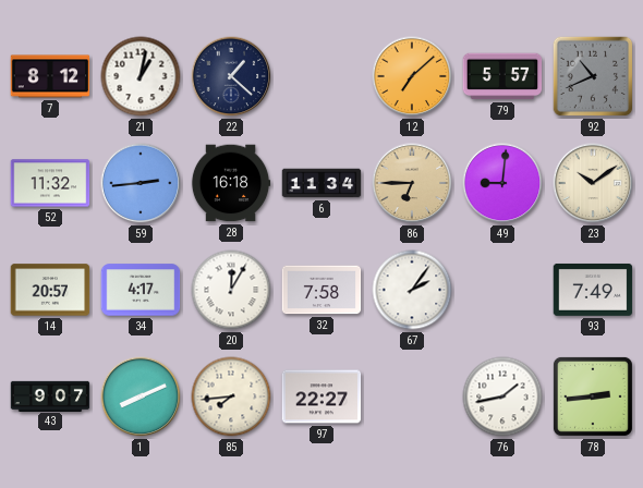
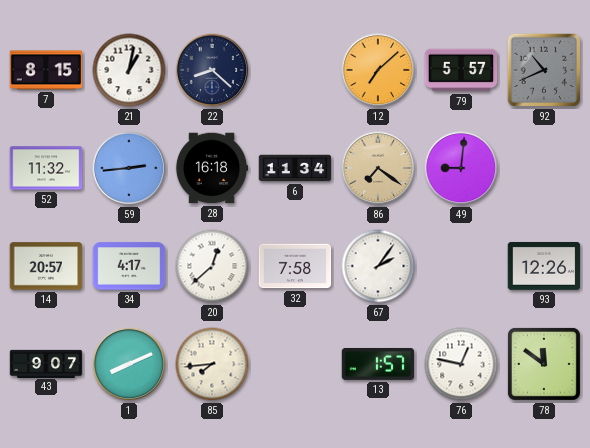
7: 8:12 -> 8:15
22: 1:22 -> 8:22
86: 6:45 -> 7:21
23: 10:09 -> none
20: 12:05 -> 12:38
93: 7:49 -> 12:26
97: 22:27 -> none
13: none -> 1:57
76: 1:43 -> 12:47
78: 2:44 -> 11:51
